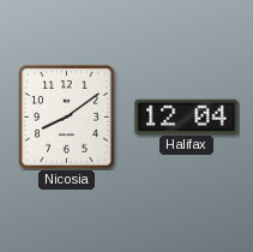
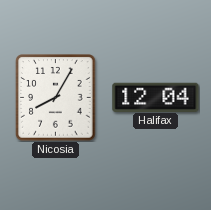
Nicosia: 8:09 -> 8:05
